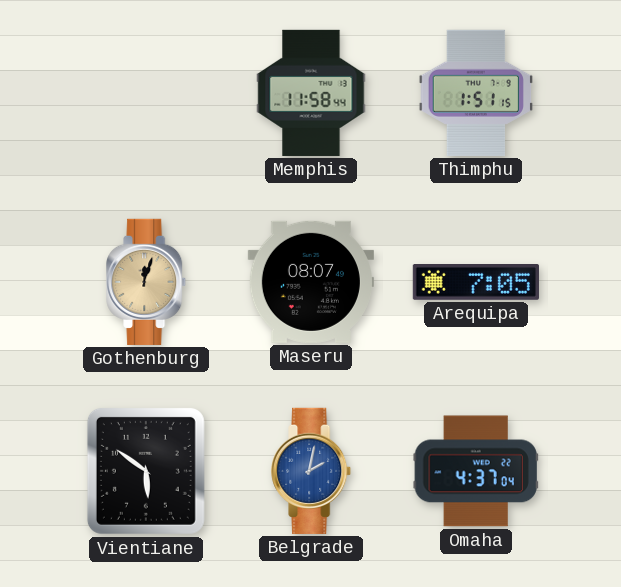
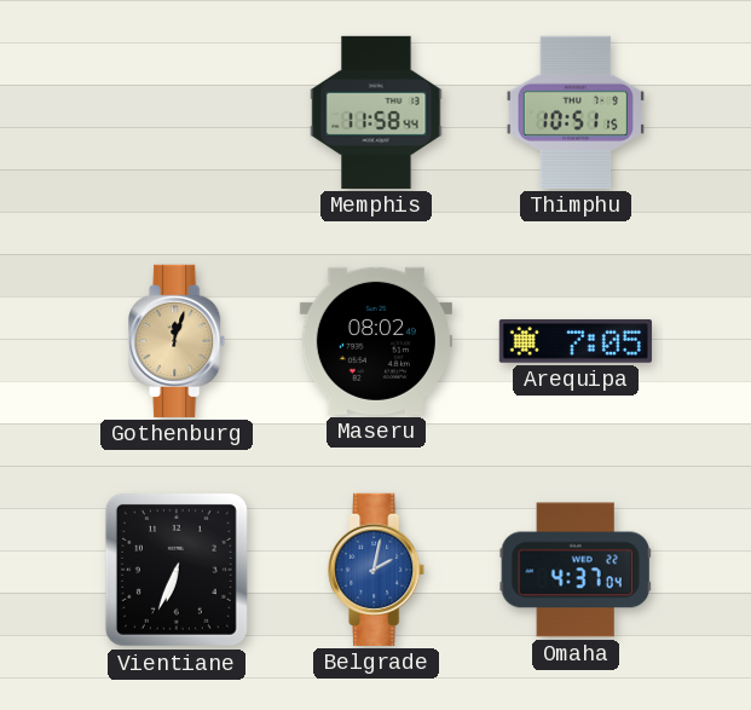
Thimphu: 1:51 -> 10:51
Maseru: 08:07 -> 08:02
Vientiane: 5:51 -> 6:34
